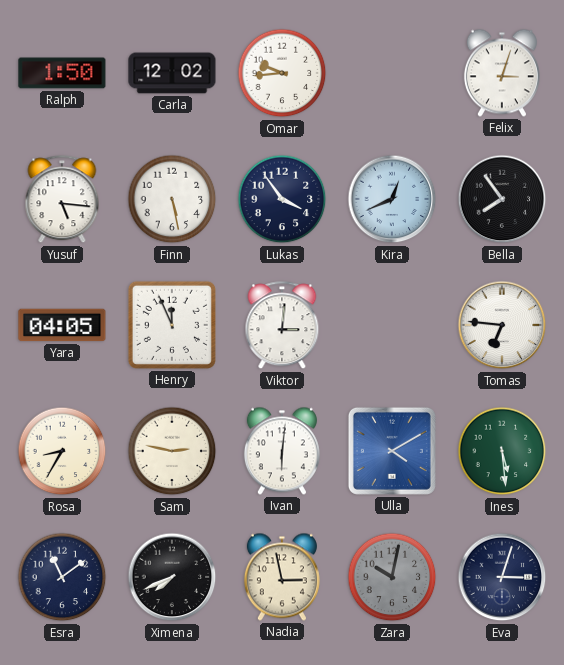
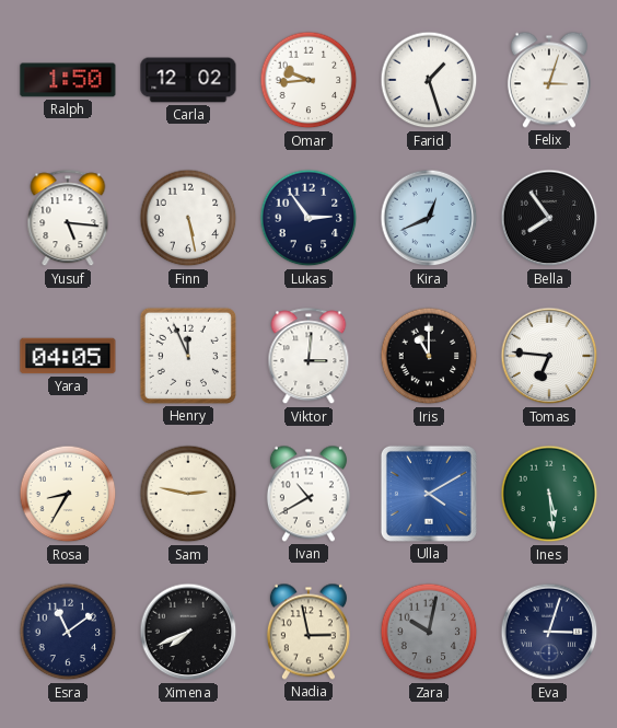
Farid: none -> 1:27
Lukas: 3:54 -> 2:54
Iris: none -> 11:00
Ivan: 6:01 -> 10:40
